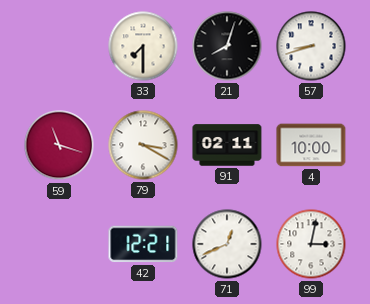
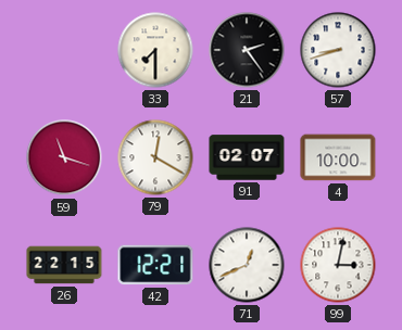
21: 8:03 -> 2:24
79: 3:20 -> 12:20
91: 02:11 -> 02:07
26: none -> 22:15
